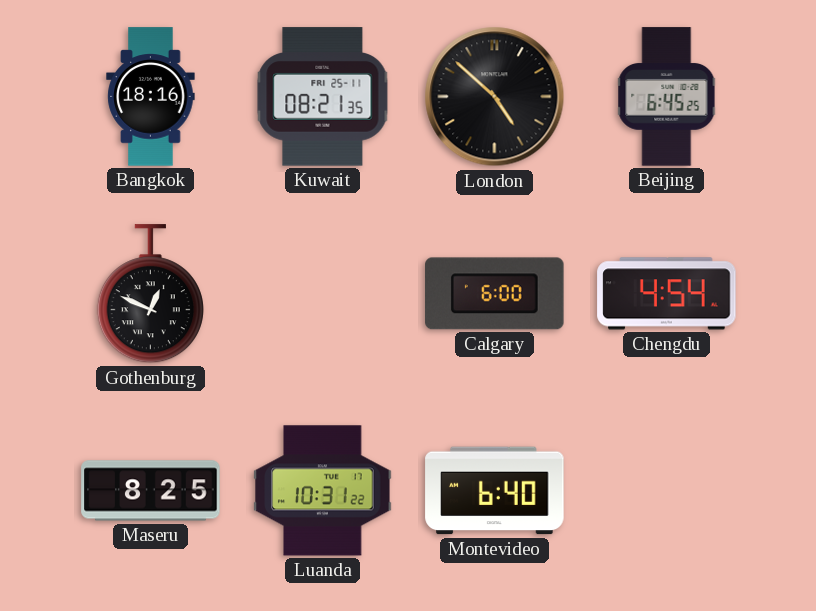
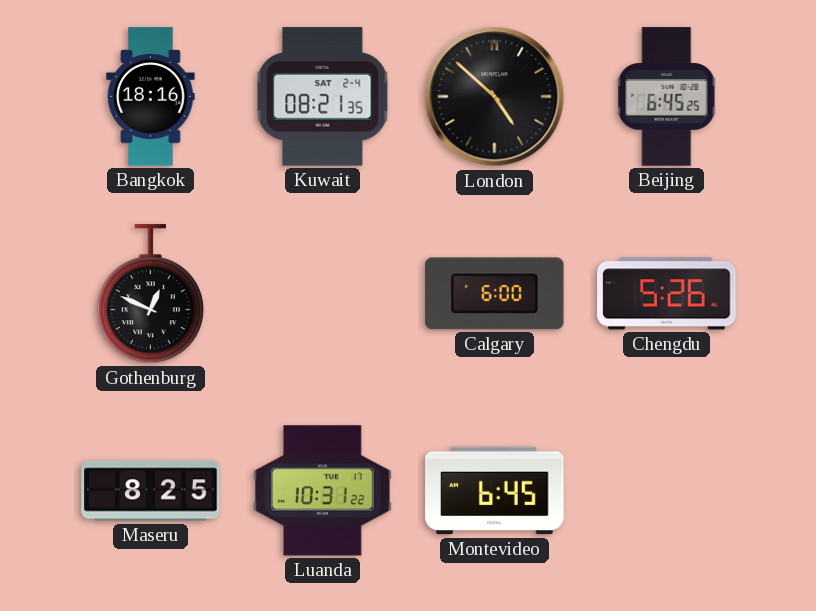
Kuwait date: FRI 25-11 -> SAT 2-4
Chengdu: 4:54 -> 5:26
Montevideo: 6:40 -> 6:45
